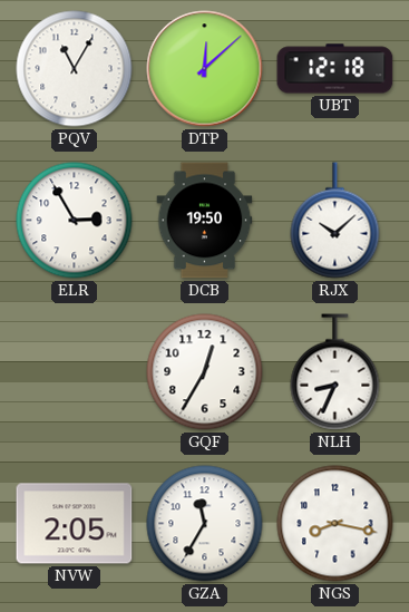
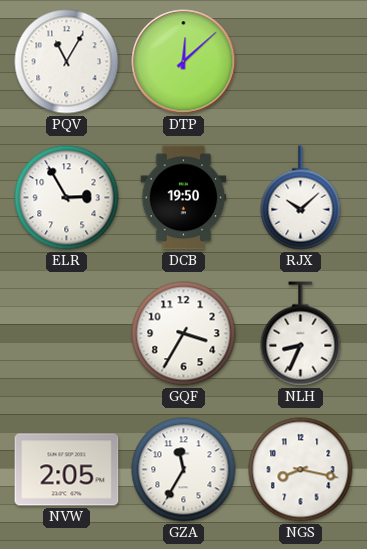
UBT: 12:18 -> none
GQF: 12:35 -> 3:35
